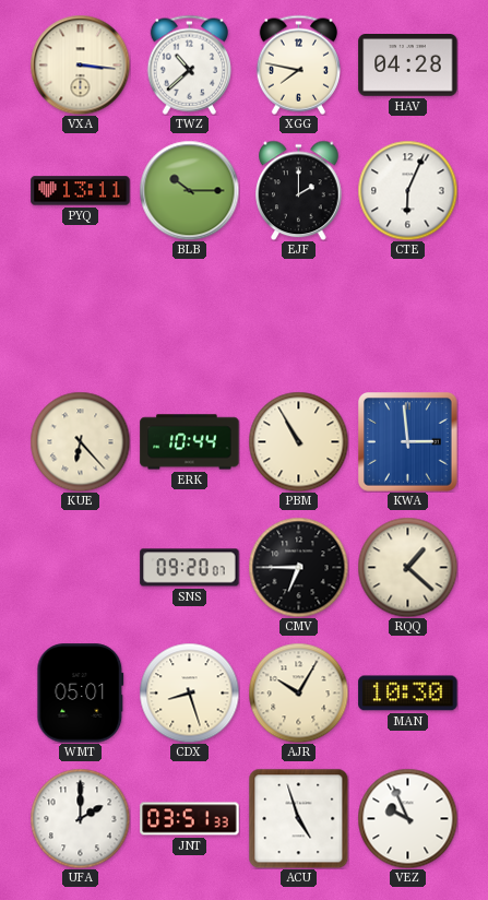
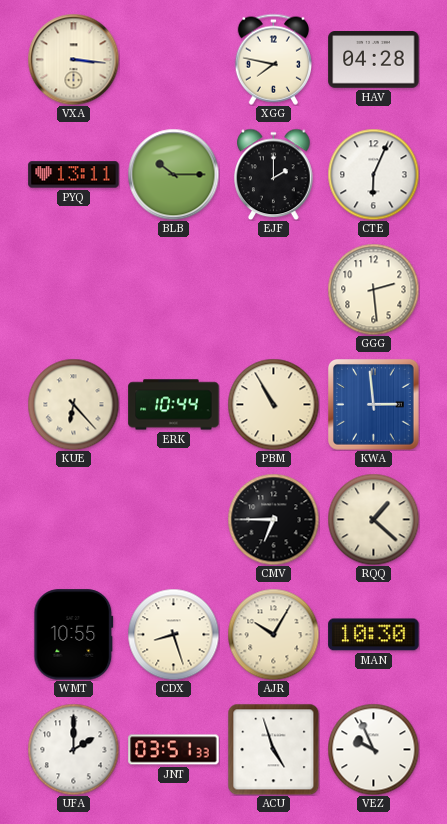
TWZ: 10:38 -> none
GGG: none -> 2:29
SNS: 09:20 -> none
WMT: 05:01 -> 10:55
